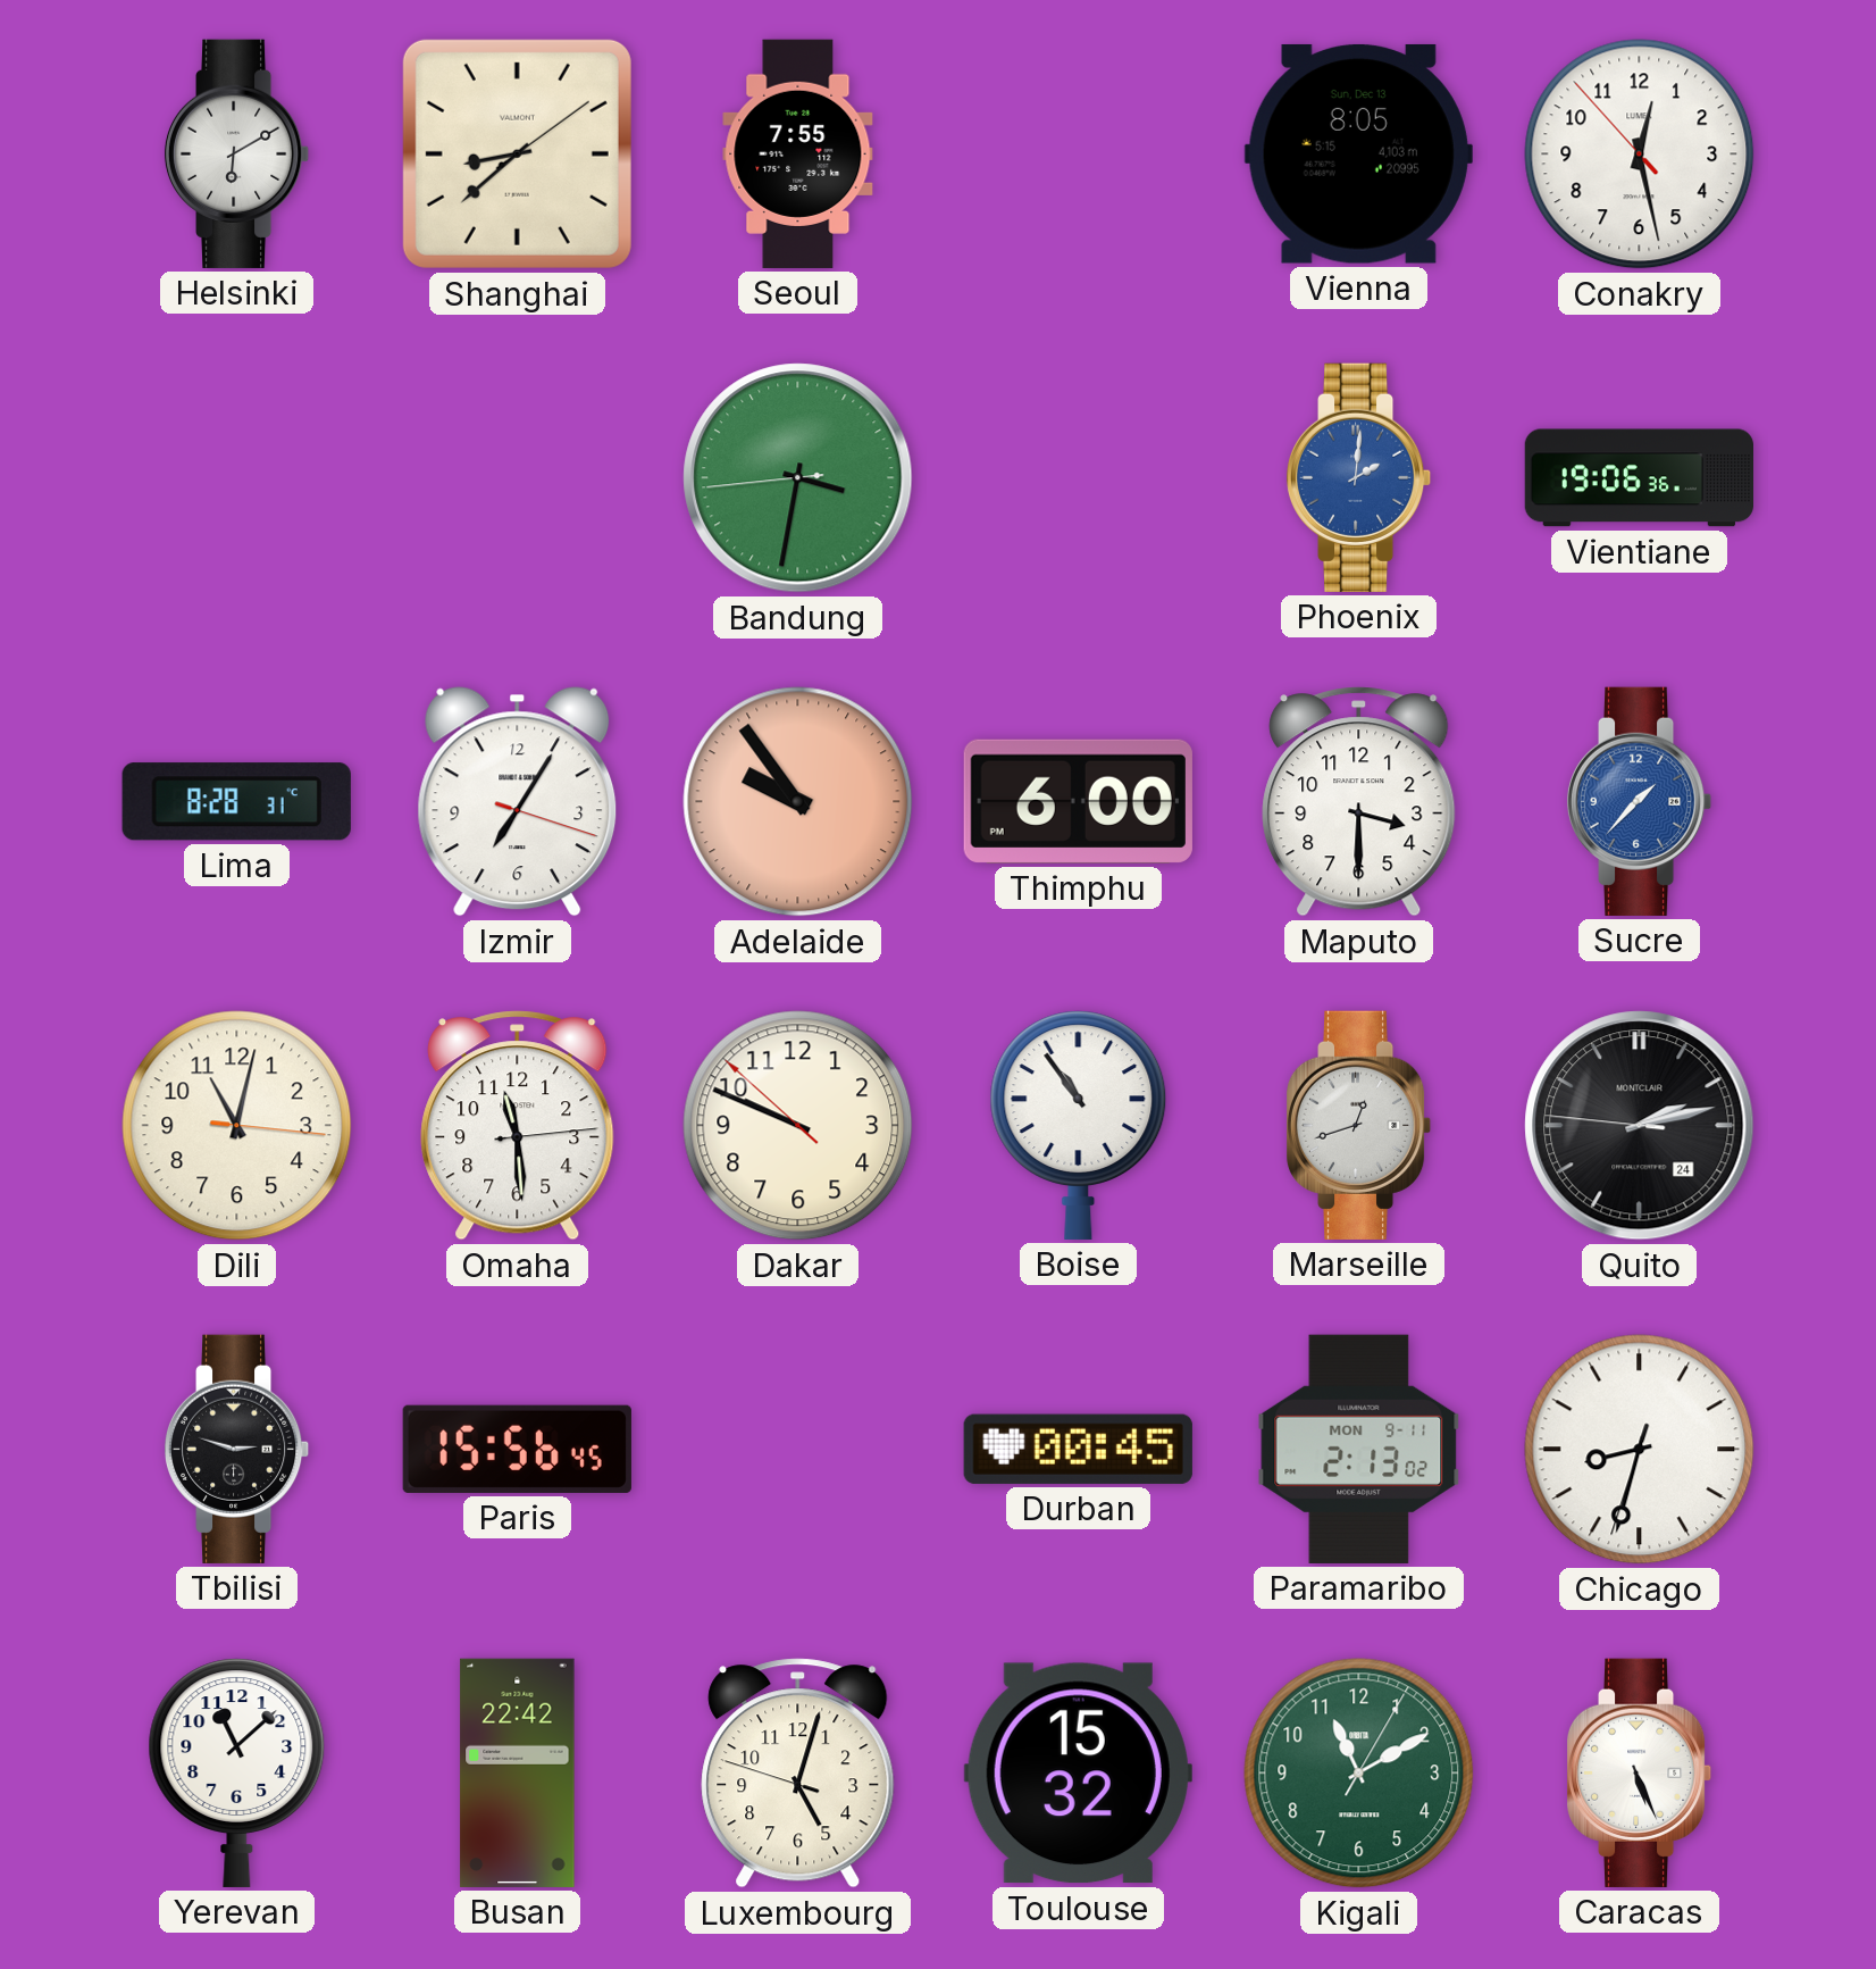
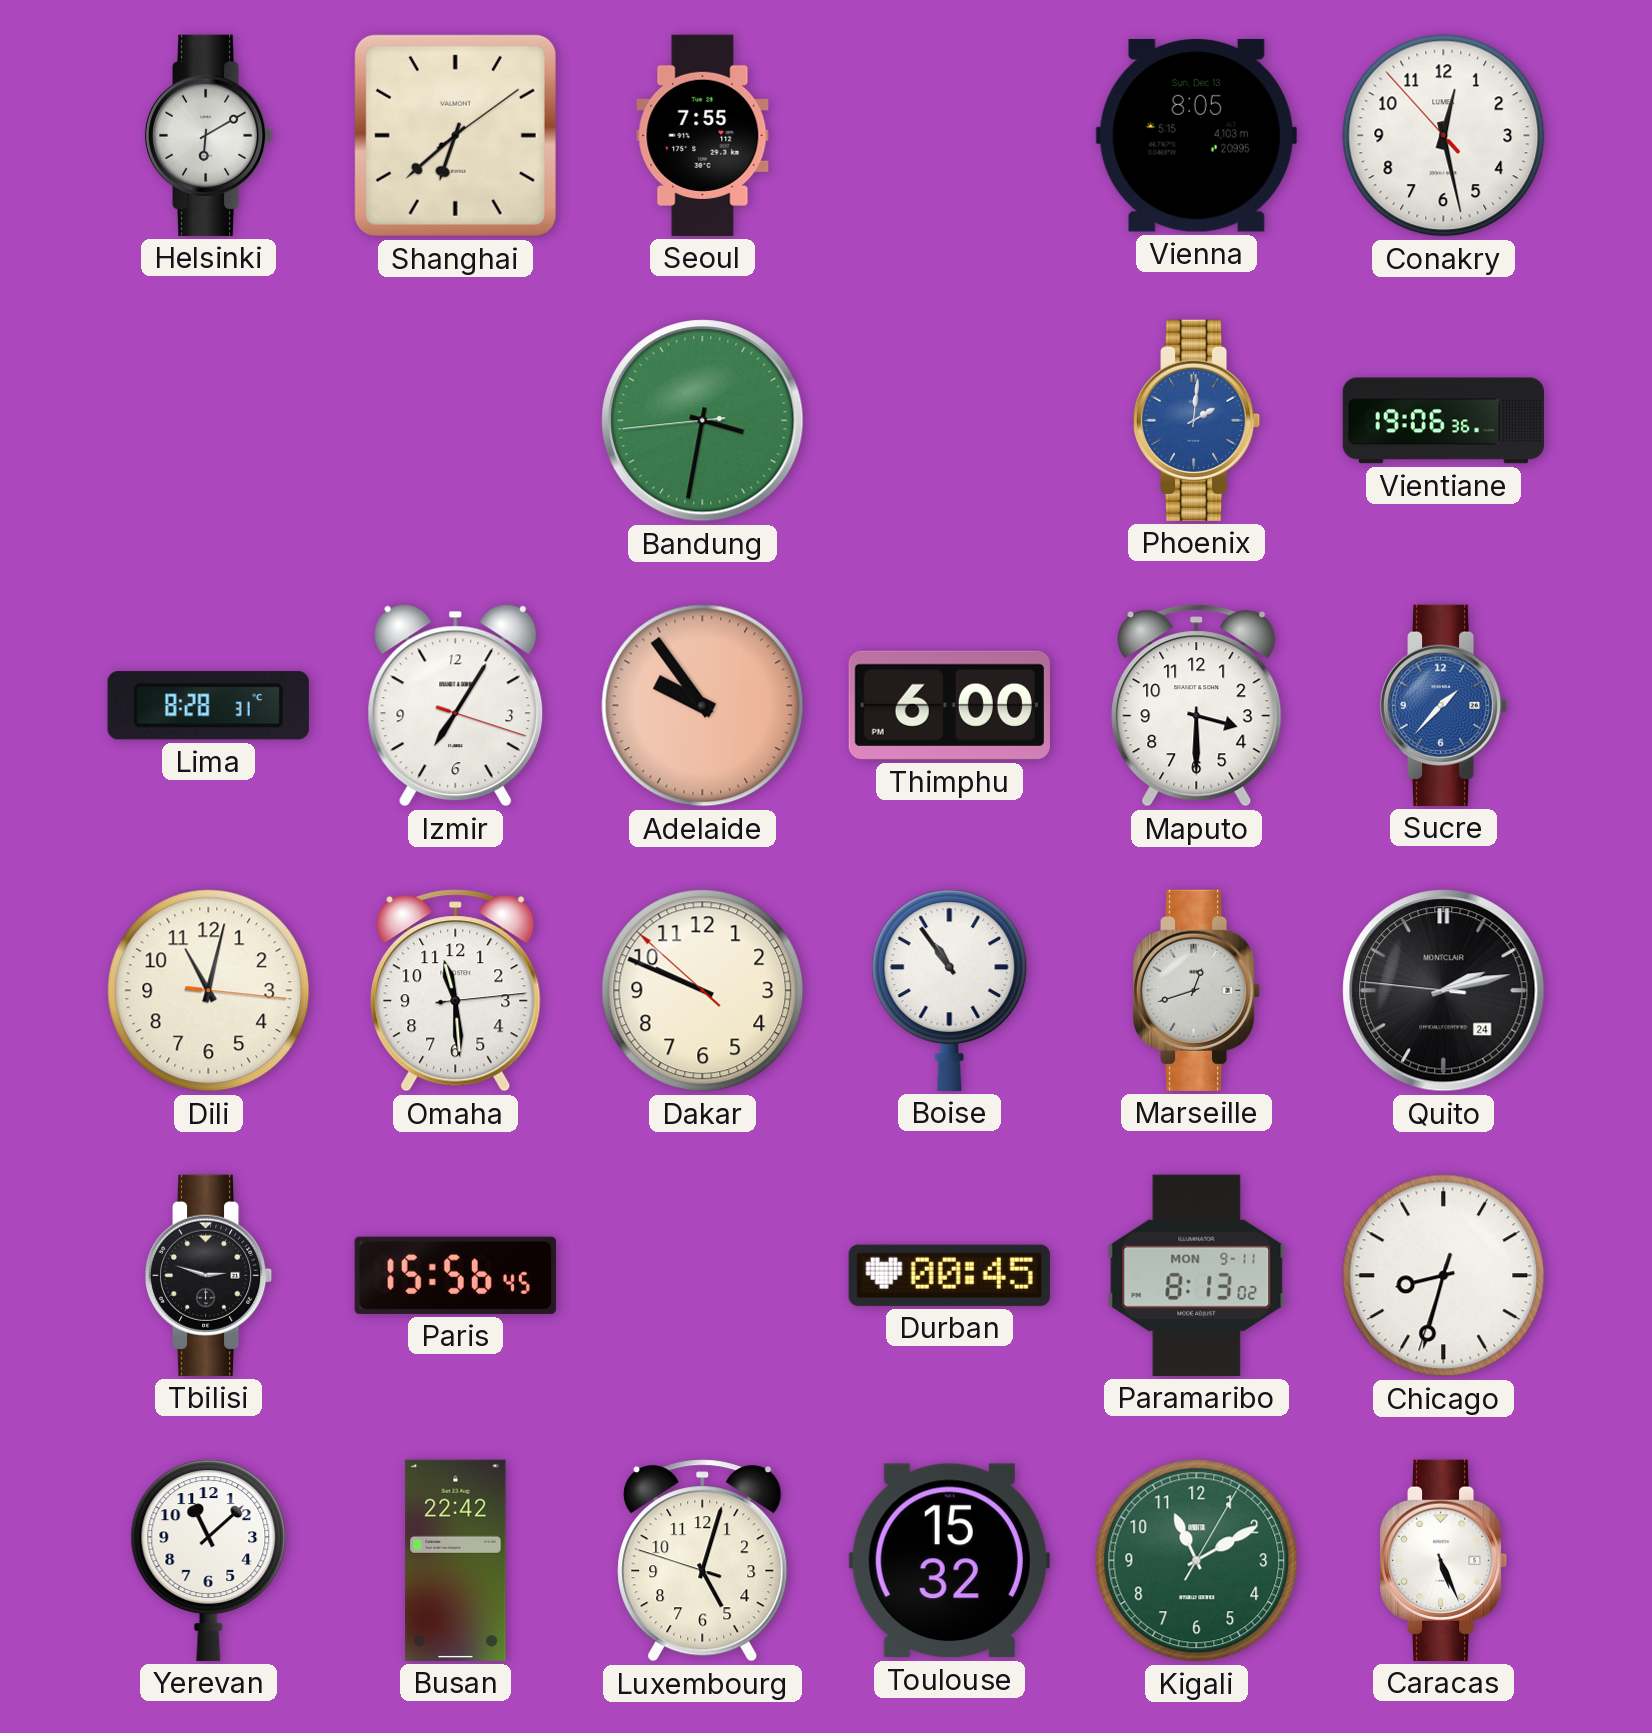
Shanghai: 8:38 -> 6:38
Paramaribo: 2:13 -> 8:13
